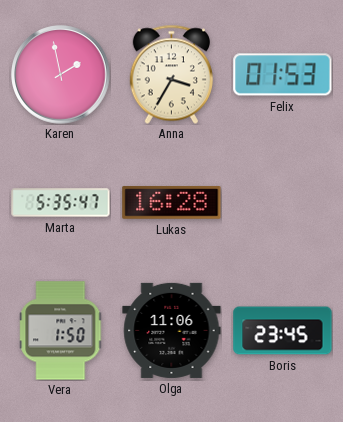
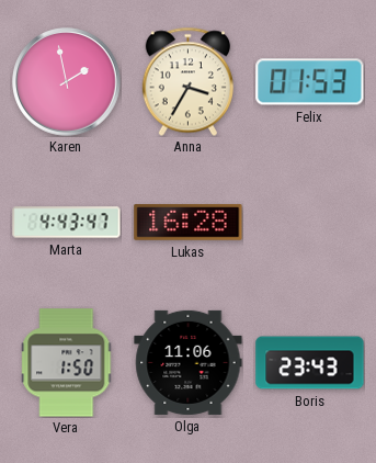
Marta: 5:35 -> 4:43
Boris: 23:45 -> 23:43
